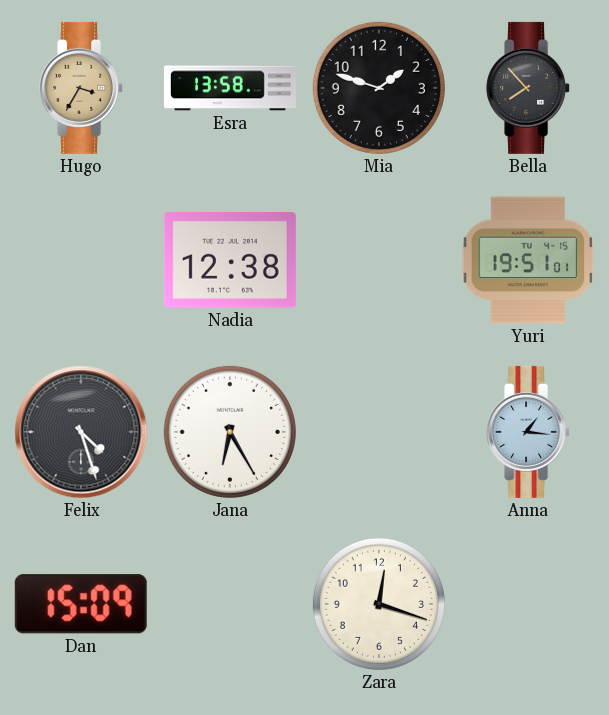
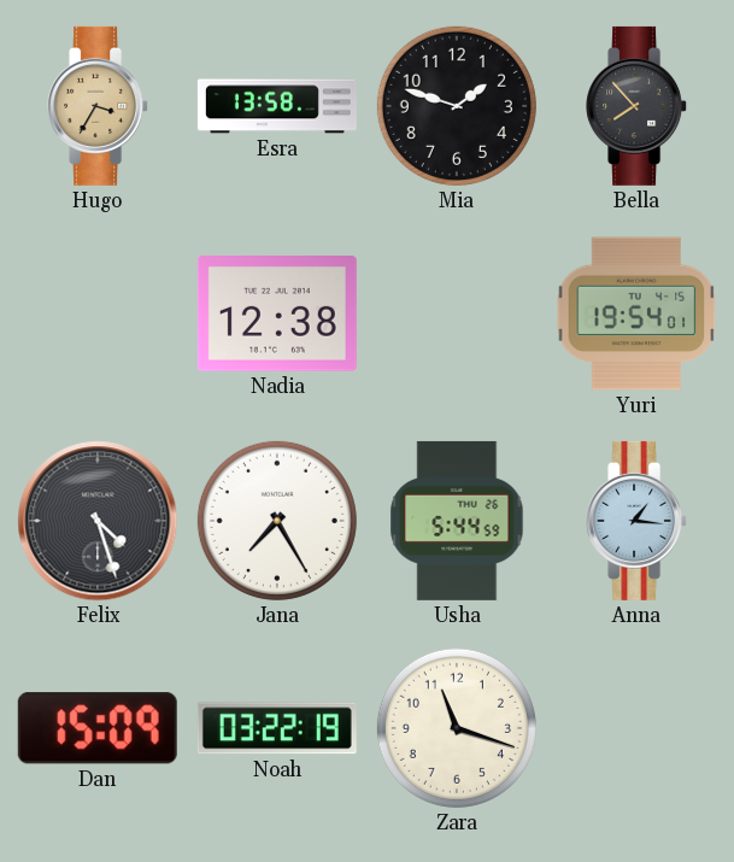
Yuri: 19:51 -> 19:54
Jana: 6:25 -> 7:25
Usha: none -> 5:44
Noah: none -> 03:22
Zara: 12:18 -> 11:18
